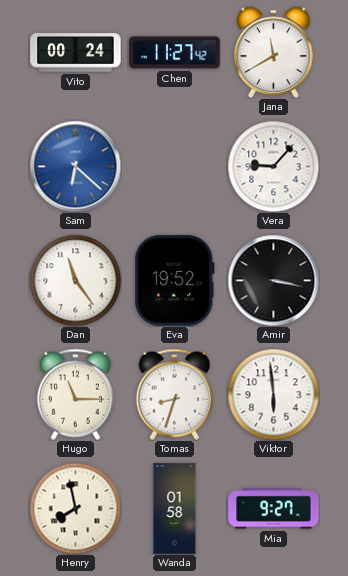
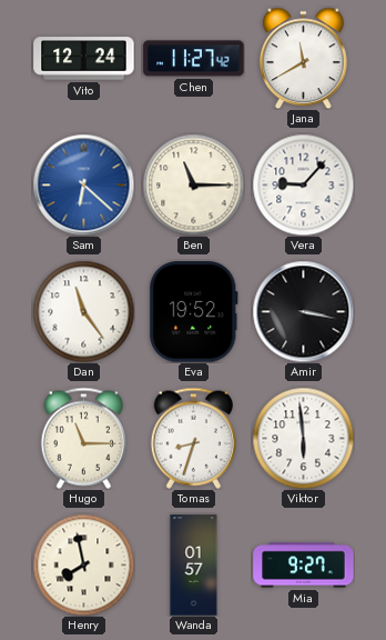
Vito: 00:24 -> 12:24
Ben: none -> 11:15
Wanda: 01:58 -> 01:57
